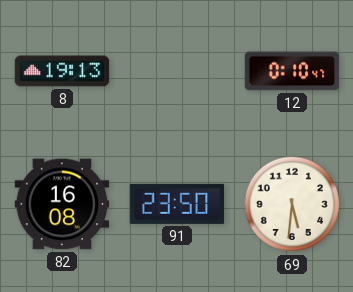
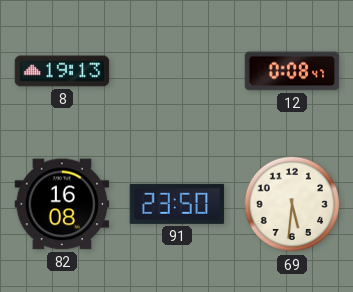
12: 0:10 -> 0:08
